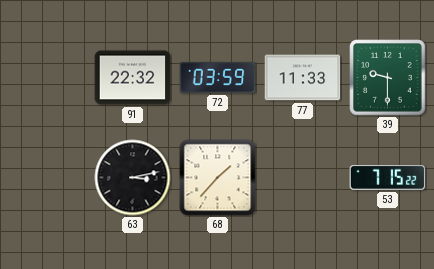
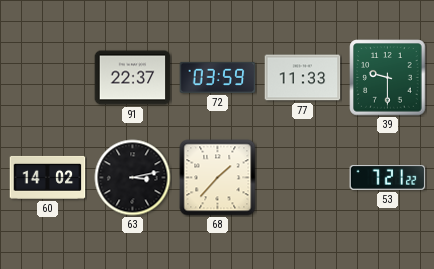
91: 22:32 -> 22:37
60: none -> 14:02
53: 7:15 -> 7:21
